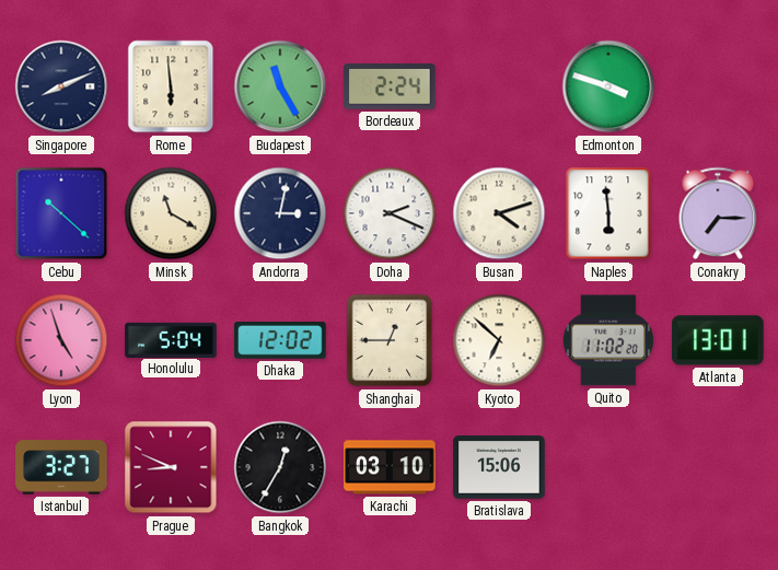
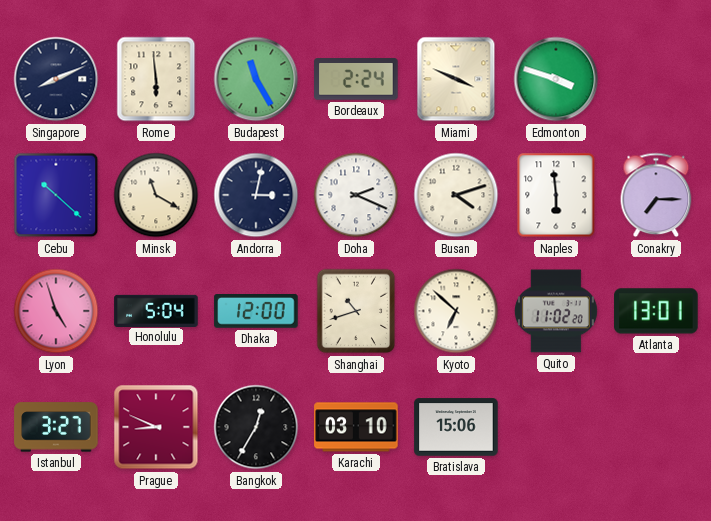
Miami: none -> 3:49
Dhaka: 12:02 -> 12:00
Shanghai: 12:45 -> 10:42
